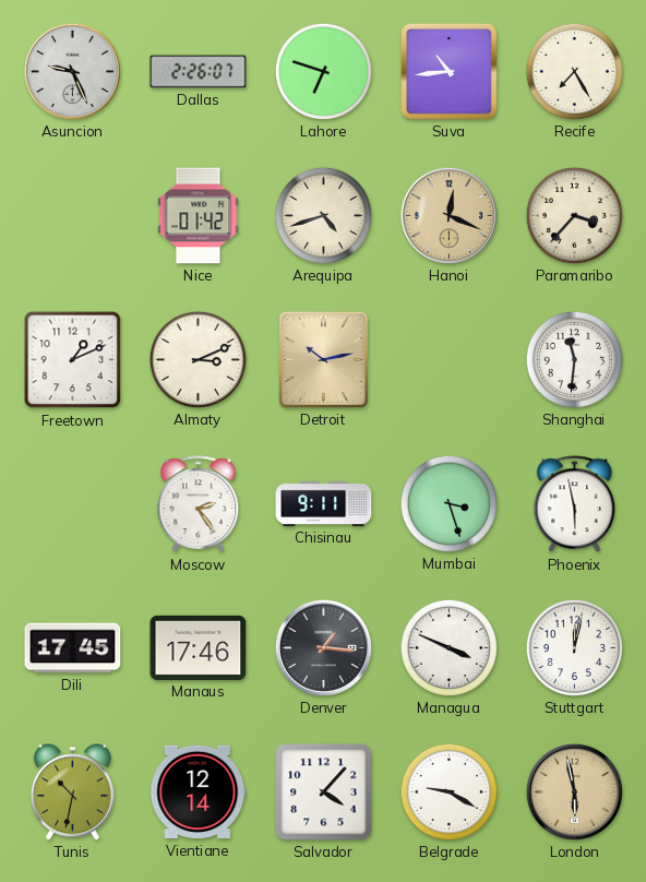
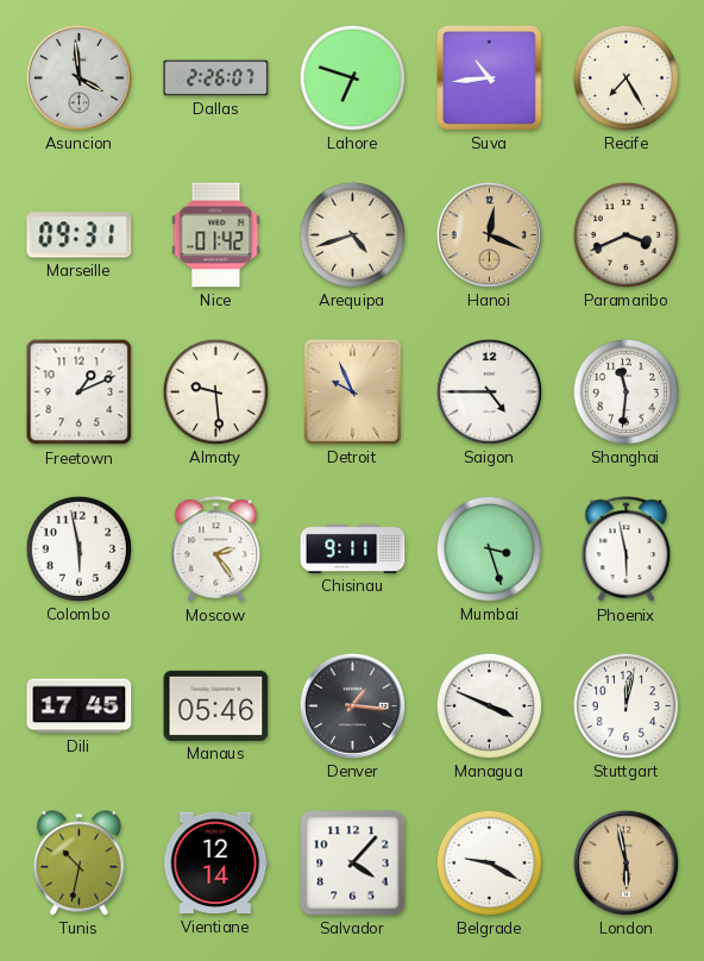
Asuncion: 9:26 -> 3:59
Marseille: none -> 09:31
Paramaribo: 3:37 -> 3:41
Almaty: 3:11 -> 9:29
Detroit: 10:13 -> 9:56
Saigon: none -> 4:45
Colombo: none -> 5:58
Manaus: 17:46 -> 05:46
